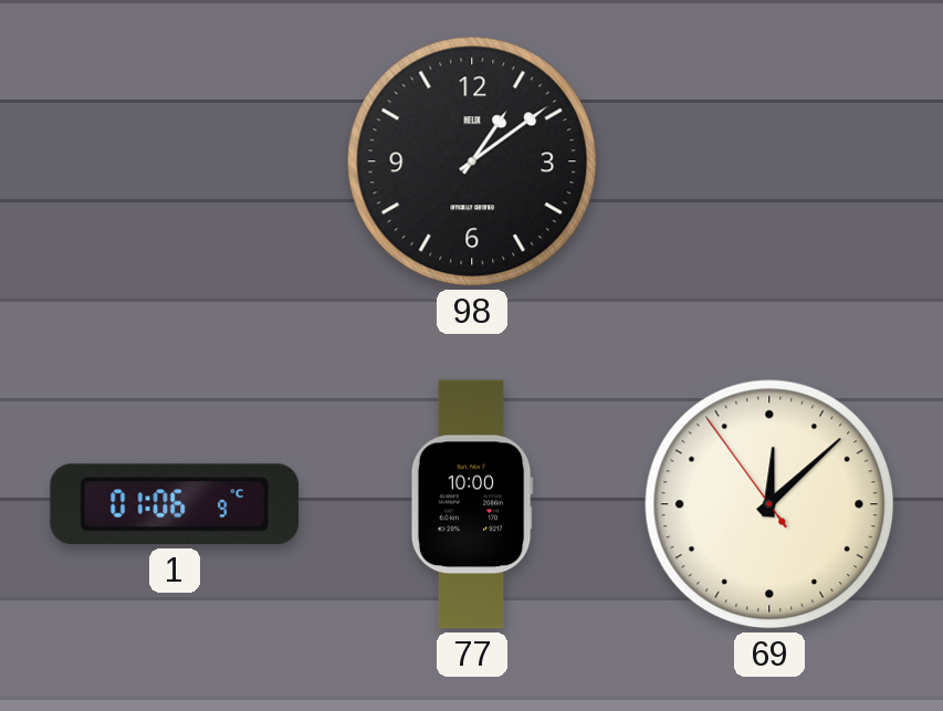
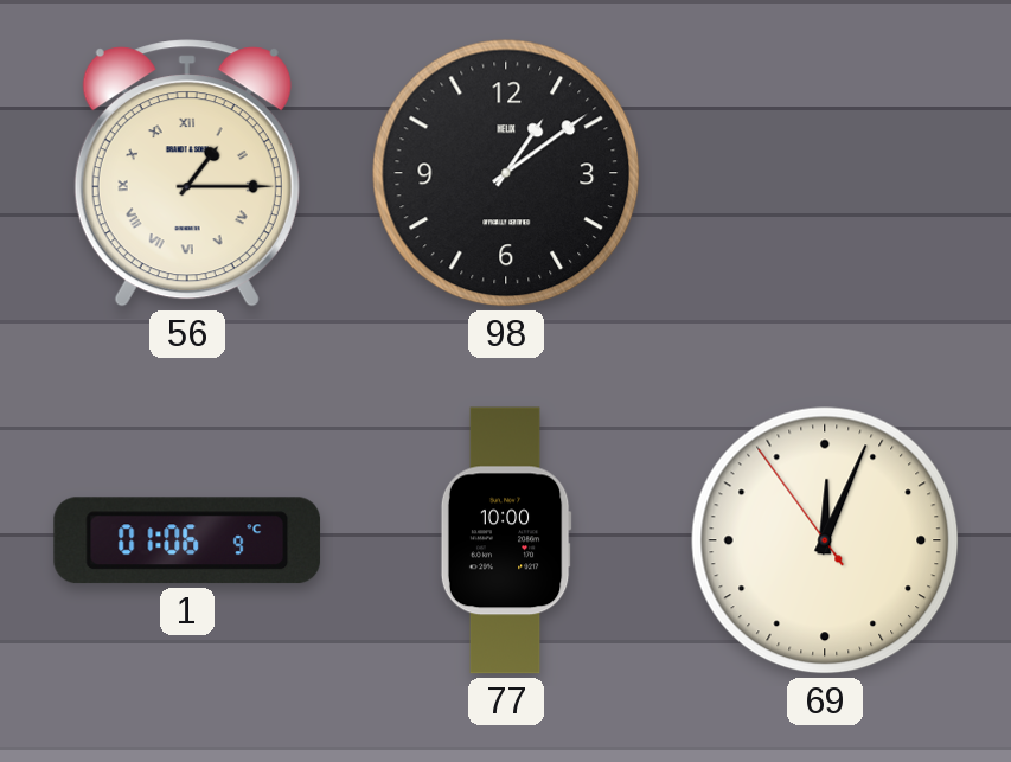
56: none -> 1:15
69: 12:07 -> 12:03
